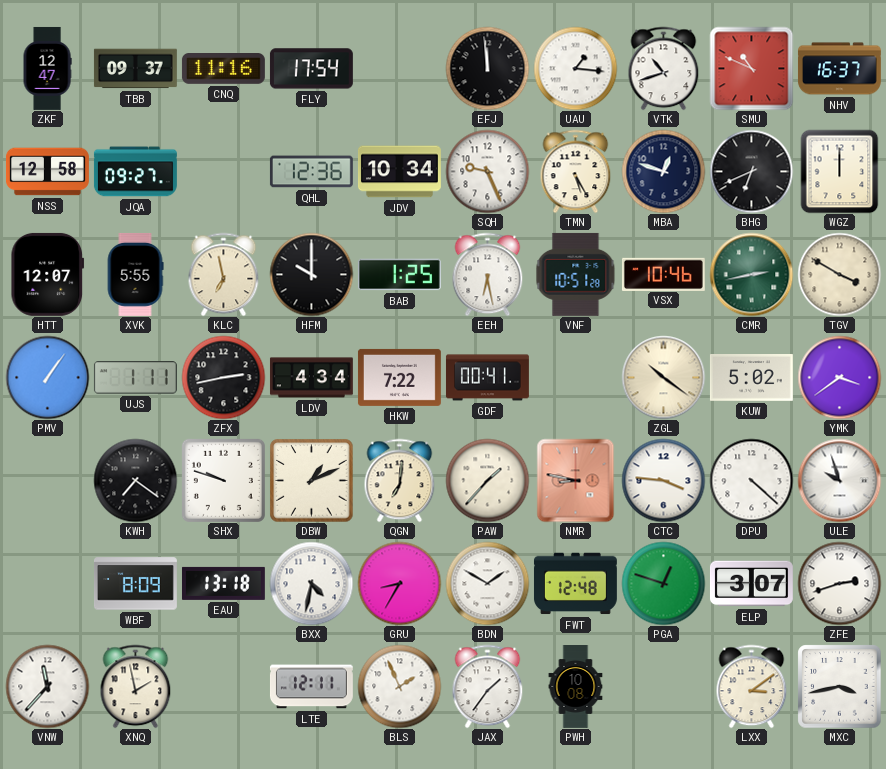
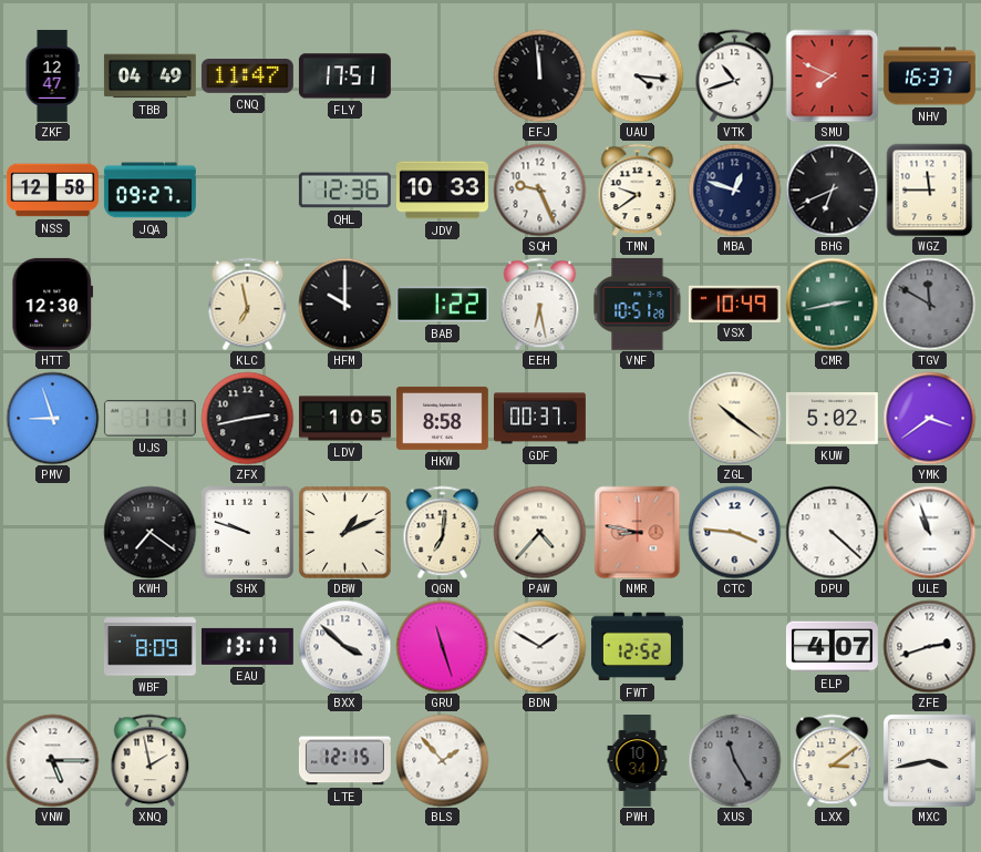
TBB: 09:37 -> 04:49
CNQ: 11:16 -> 11:47
FLY: 17:54 -> 17:51
UAU: 1:16 -> 4:16
SMU: 10:49 -> 7:49
JDV: 10:34 -> 10:33
TMN: 5:25 -> 9:39
WGZ: 12:00 -> 11:45
HTT: 12:07 -> 12:30
XVK: 5:55 -> none
BAB: 1:25 -> 1:22
VSX: 10:46 -> 10:49
TGV: 3:50 -> 11:50
TGV dial: cream -> grey
PMV: 1:06 -> 8:57
LDV: 4:34 -> 1:05
HKW: 7:22 -> 8:58
GDF: 00:41 -> 00:37
PAW: 1:37 -> 4:37
ULE: 9:57 -> 10:57
EAU: 13:18 -> 13:17
BXX: 4:32 -> 3:52
GRU: 8:35 -> 11:27
FWT: 12:48 -> 12:52
PGA: 12:48 -> none
ELP: 3:07 -> 4:07
VNW: 11:37 -> 5:15
LTE: 12:11 -> 12:15
BLS: 1:56 -> 1:53
JAX: 1:36 -> none
PWH: 10:08 -> 10:34
XUS: none -> 11:25
